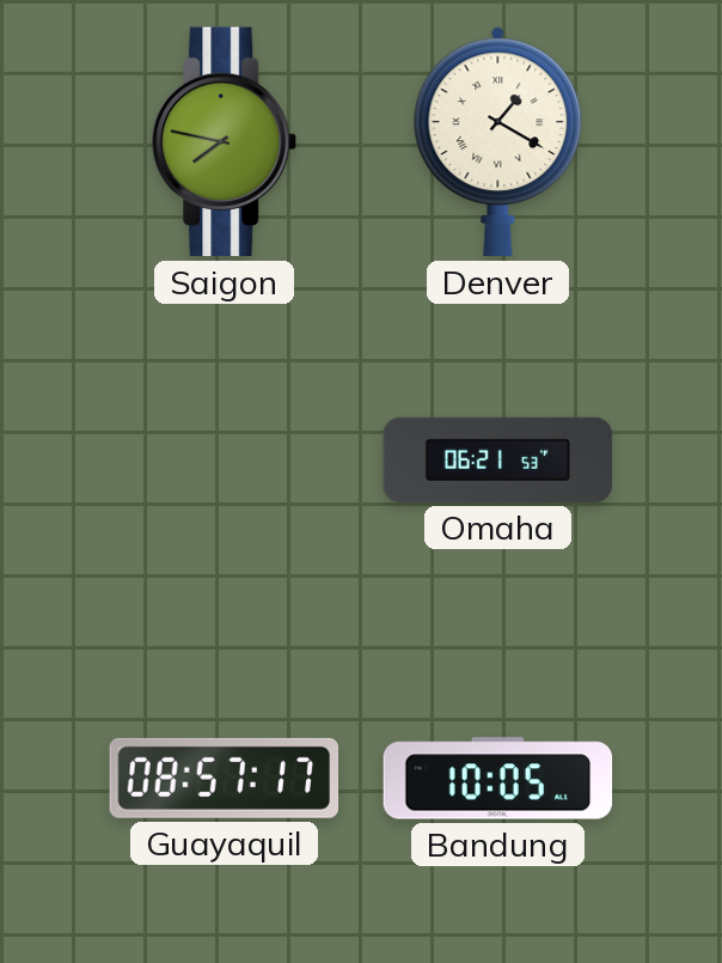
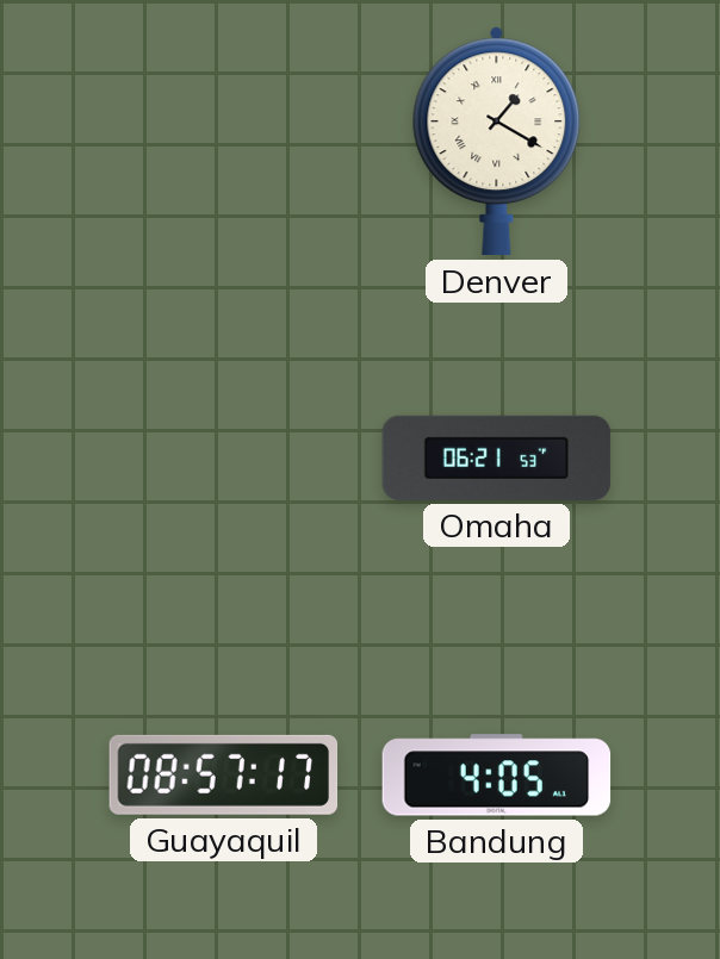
Saigon: 7:47 -> none
Bandung: 10:05 -> 4:05
